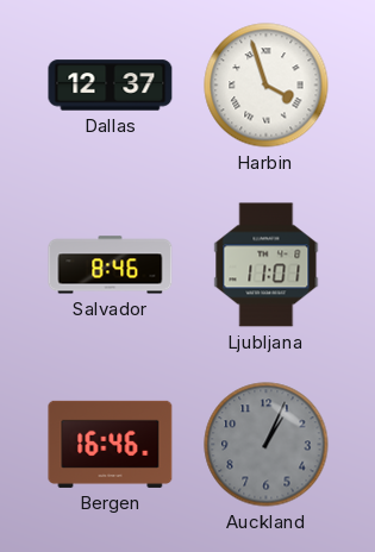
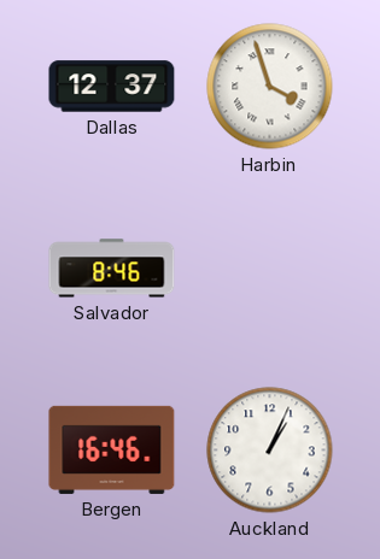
Ljubljana: 11:01 -> none
Auckland dial: grey -> white
